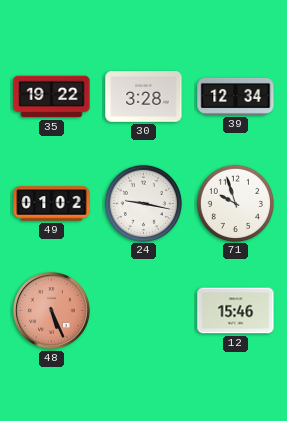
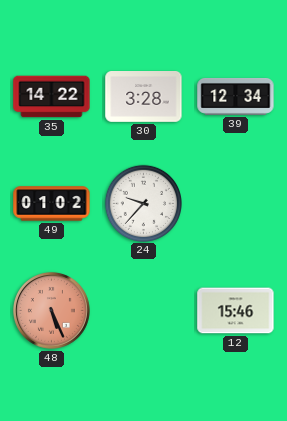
35: 19:22 -> 14:22
24: 9:17 -> 9:37
71: 9:57 -> none
